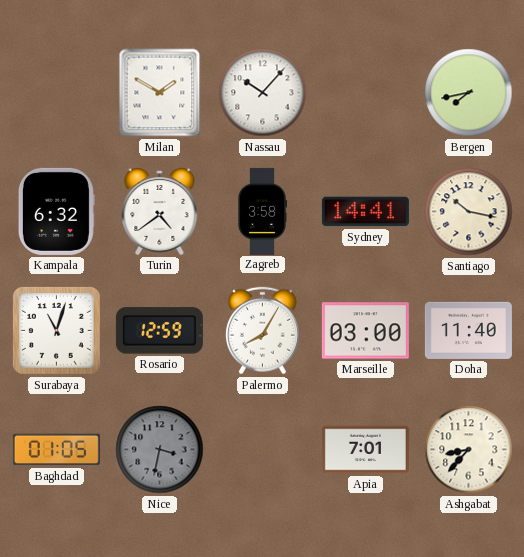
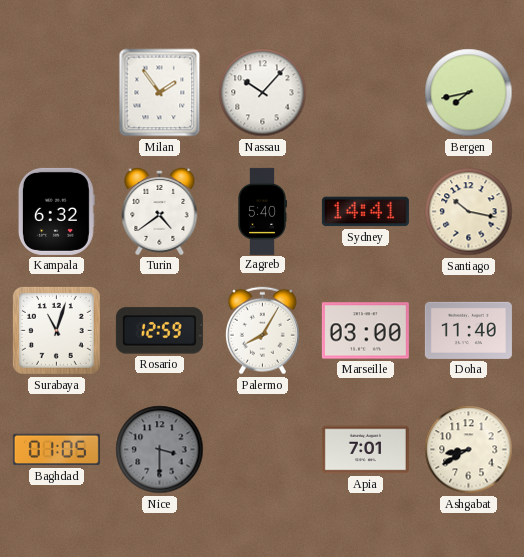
Milan: 1:50 -> 1:54
Zagreb: 3:58 -> 5:40
Nice: 3:32 -> 3:30
Ashgabat: 8:37 -> 8:40
